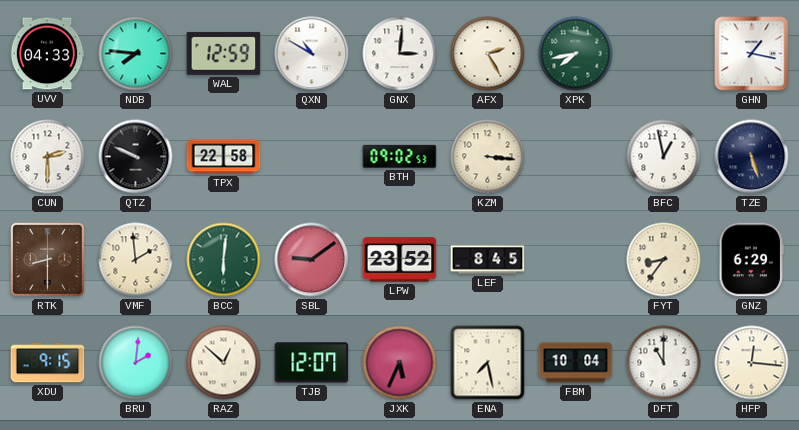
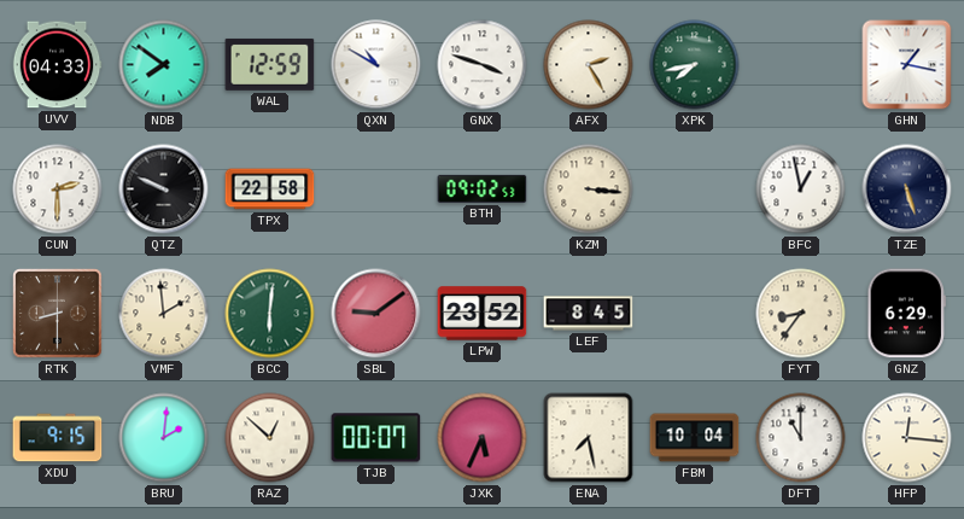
NDB: 7:46 -> 7:51
GNX: 3:01 -> 3:48
TJB: 12:07 -> 00:07
